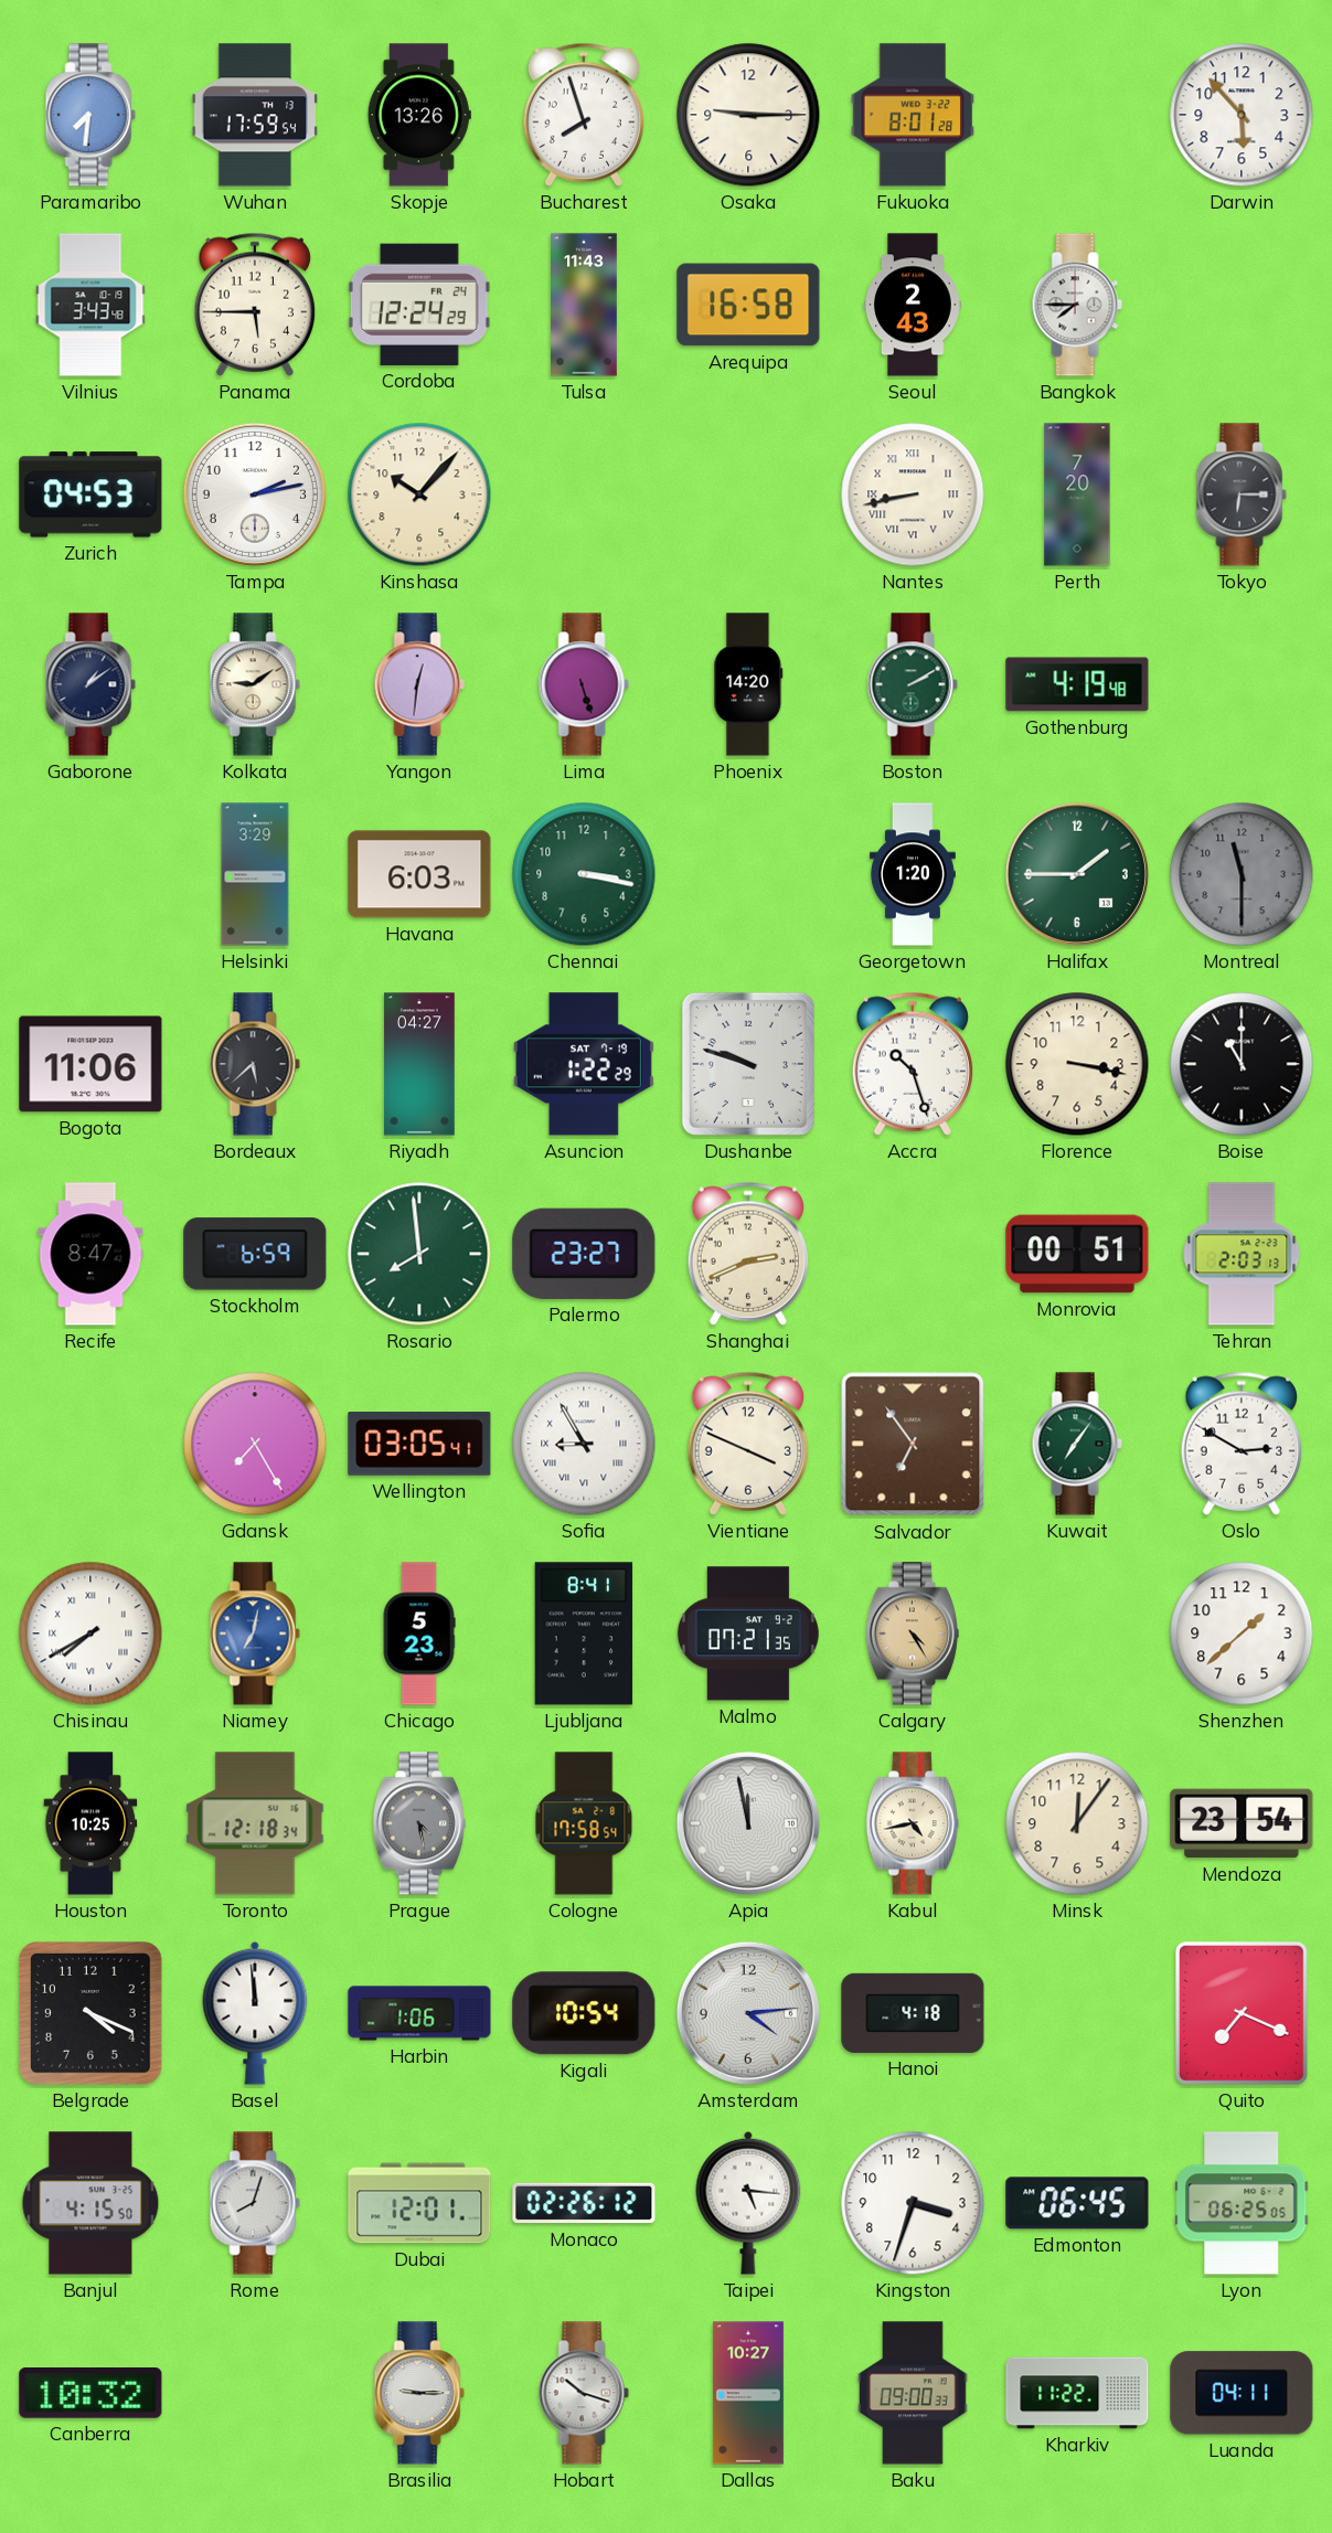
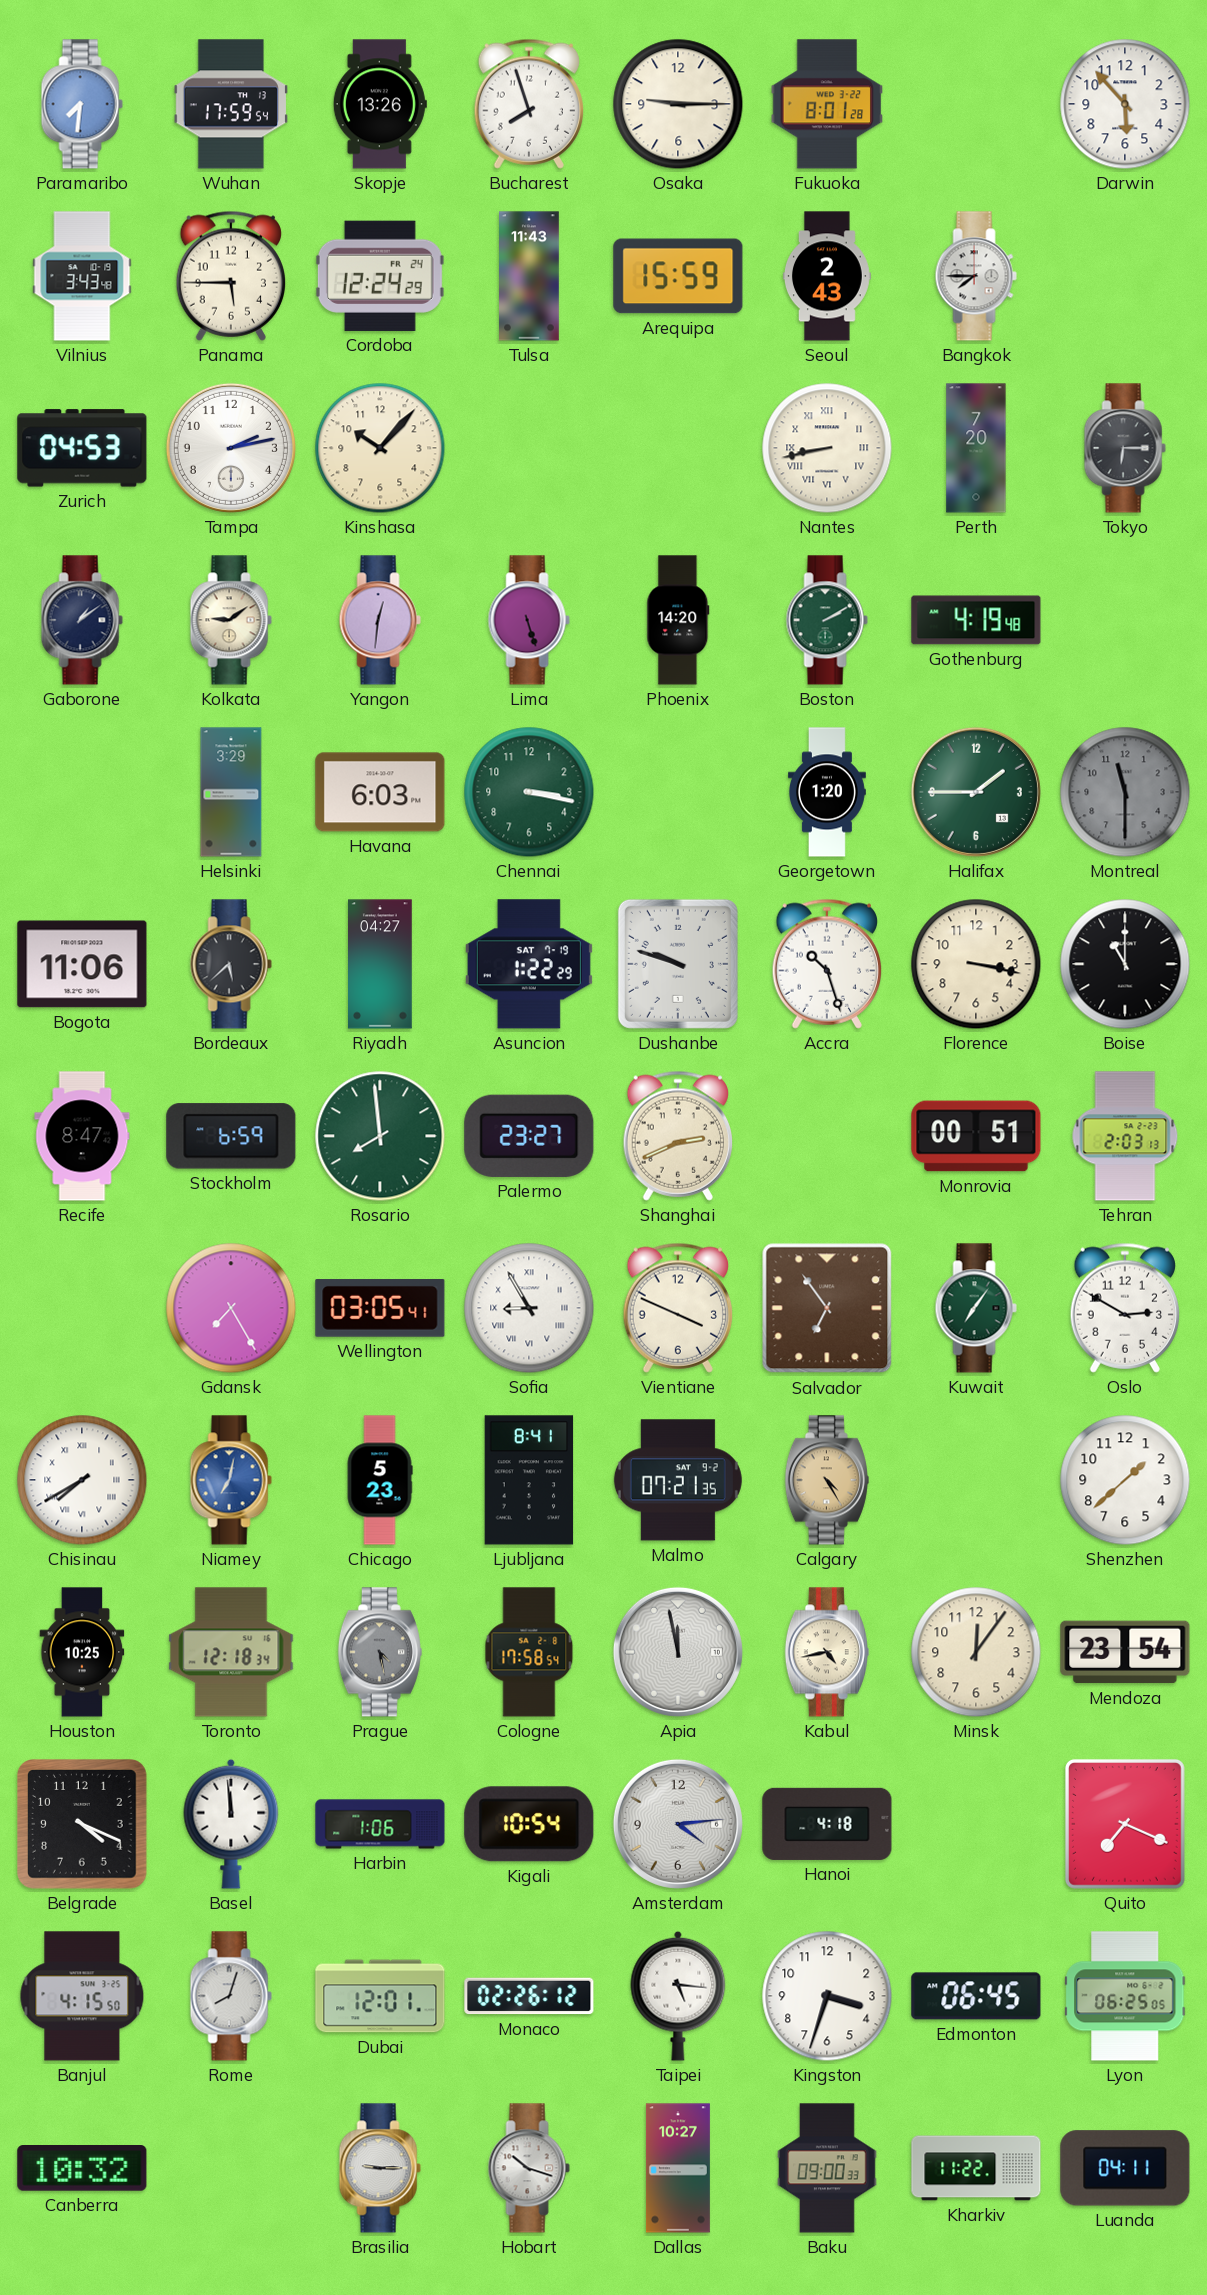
Arequipa: 16:58 -> 15:59
